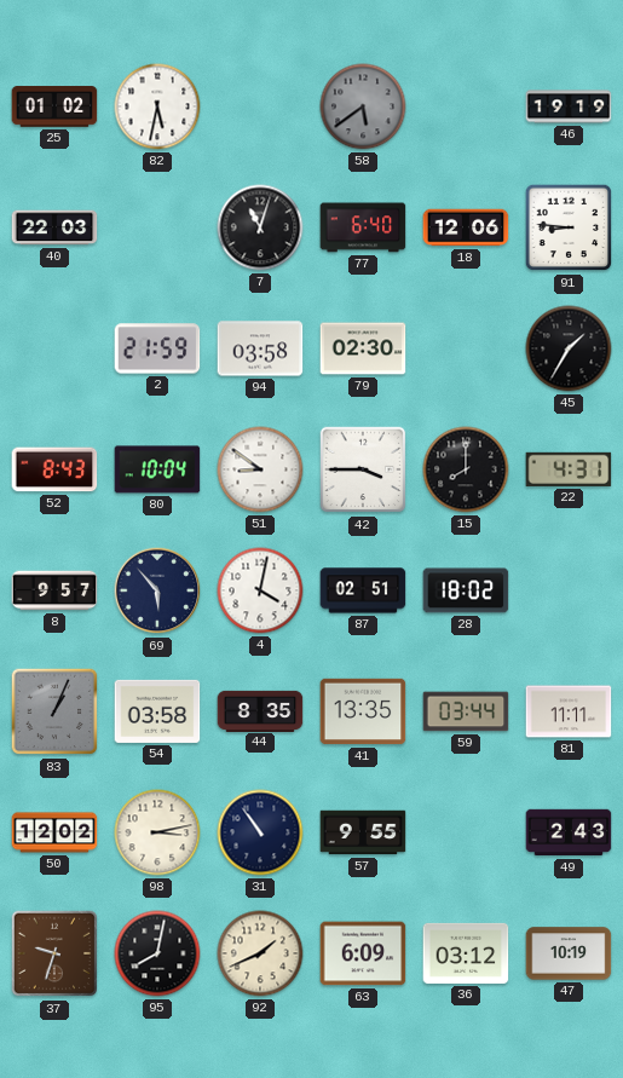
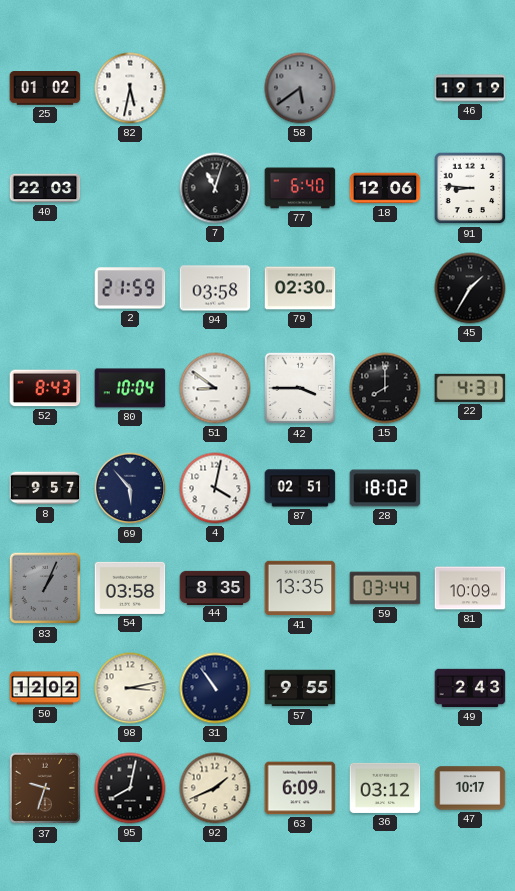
81: 11:11 -> 10:09
47: 10:19 -> 10:17
